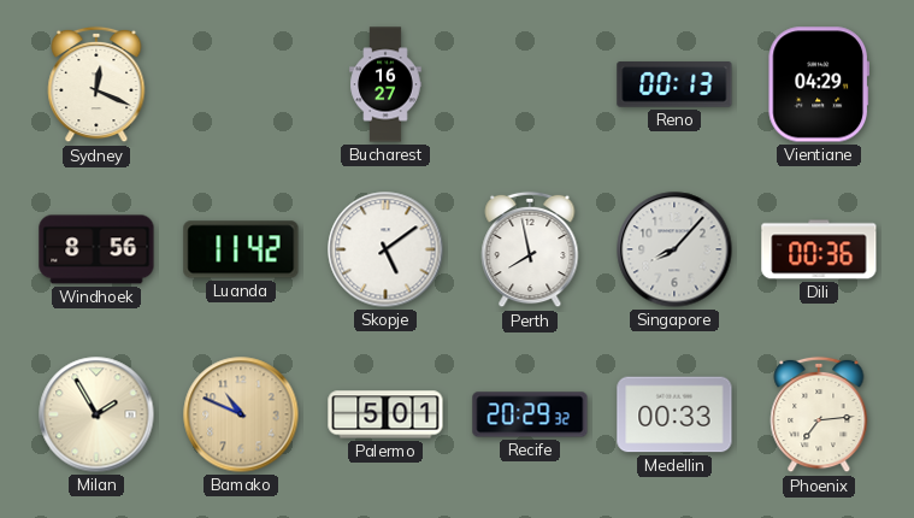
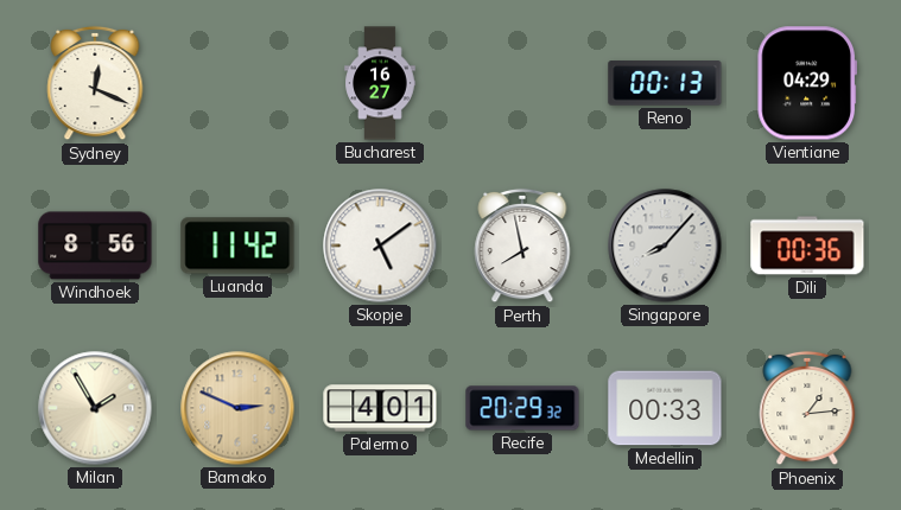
Bamako: 10:49 -> 2:49
Palermo: 5:01 -> 4:01
Phoenix: 7:14 -> 1:14
